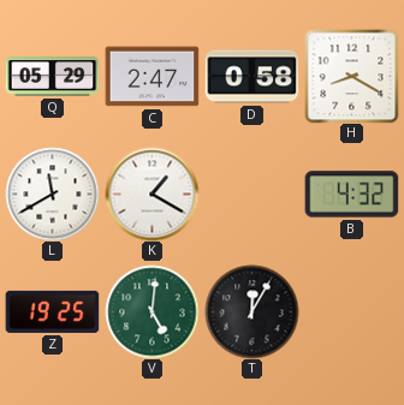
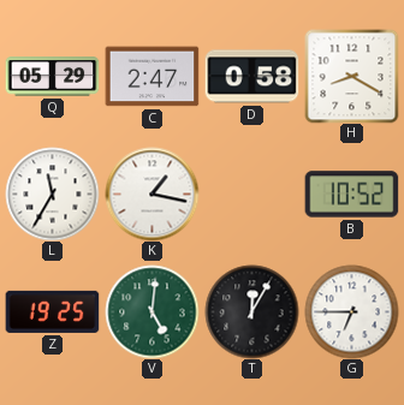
L: 11:40 -> 11:35
K: 1:20 -> 1:17
B: 4:32 -> 10:52
G: none -> 6:45
